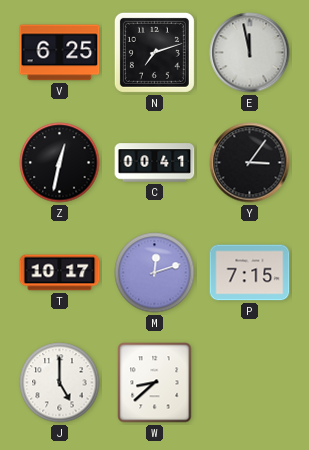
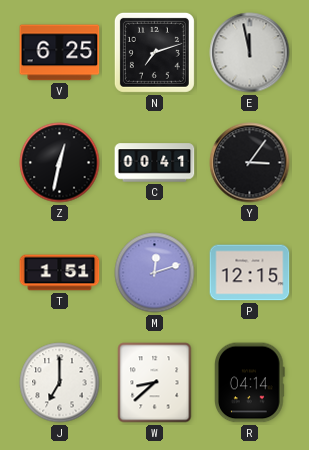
T: 10:17 -> 1:51
P: 7:15 -> 12:15
J: 5:00 -> 7:00
R: none -> 04:14
